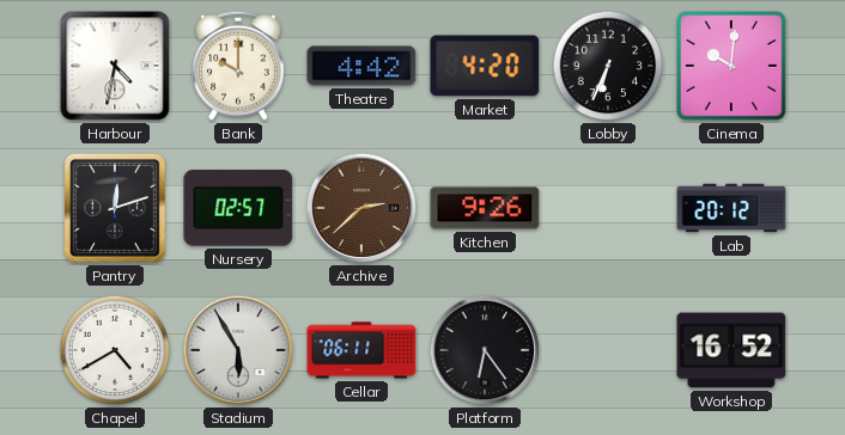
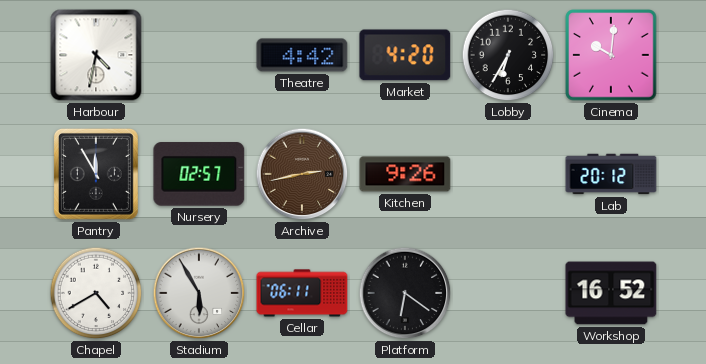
Bank: 10:00 -> none
Lobby: 6:34 -> 6:35
Pantry: 12:12 -> 11:55
Archive: 2:38 -> 2:43
Platform: 6:24 -> 6:21
